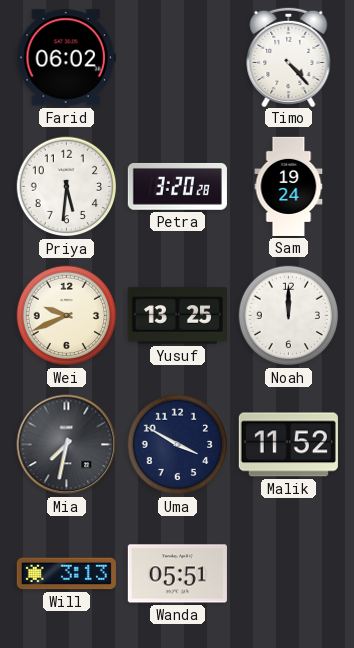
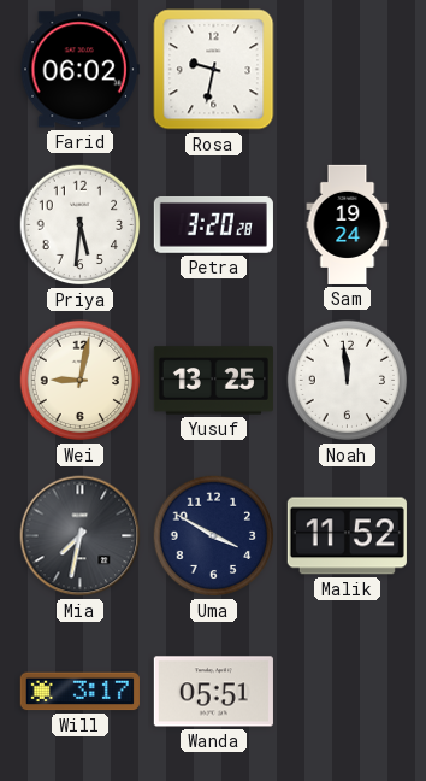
Rosa: none -> 9:32
Timo: 4:23 -> none
Wei: 9:41 -> 9:02
Noah: 12:00 -> 11:59
Will: 3:13 -> 3:17
